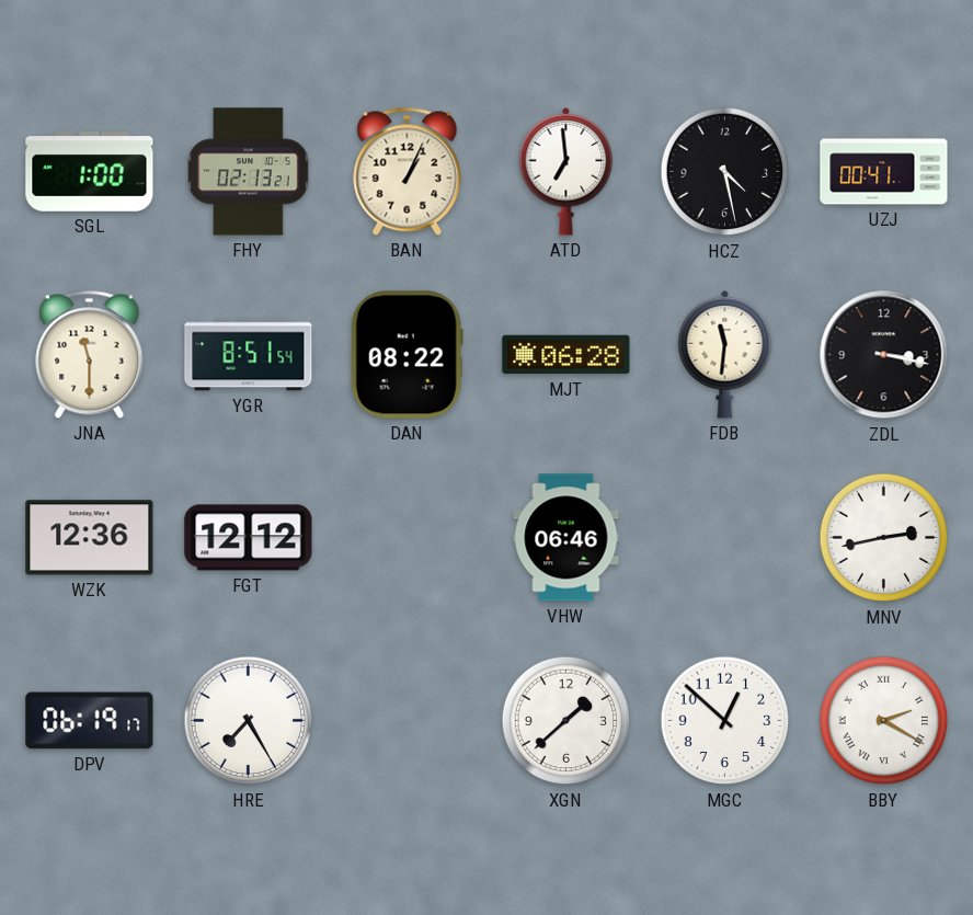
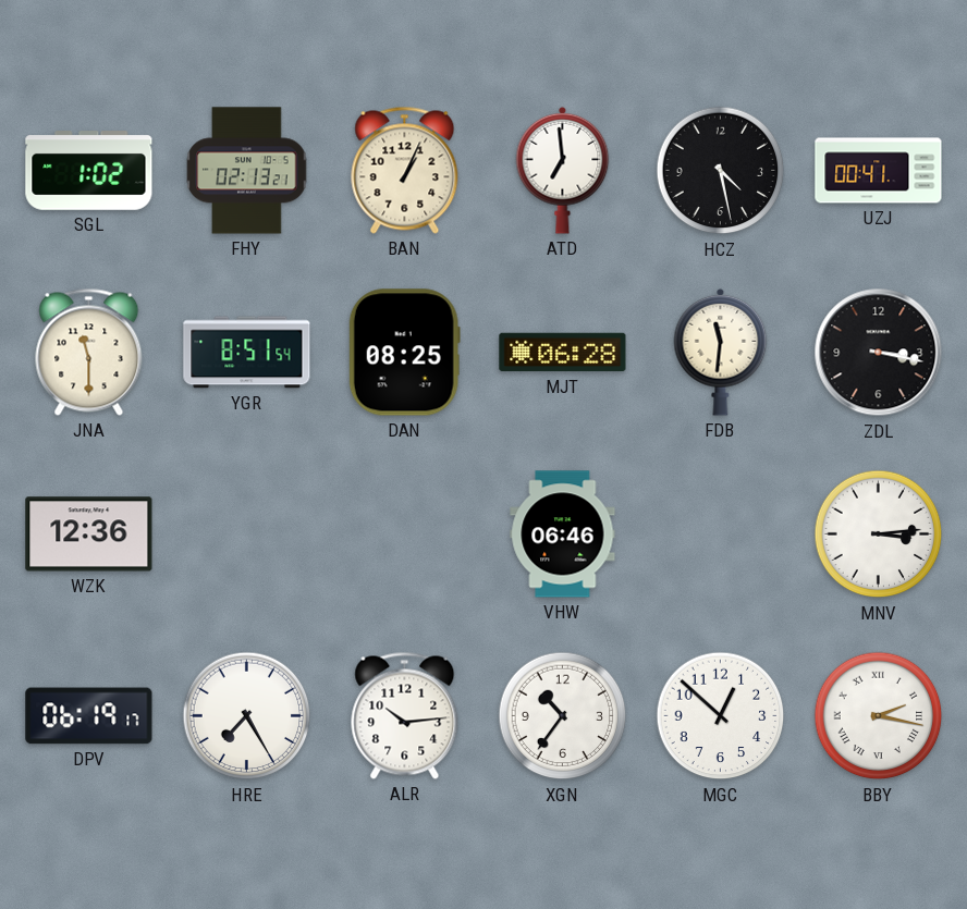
SGL: 1:00 -> 1:02
DAN: 08:22 -> 08:25
FGT: 12:12 -> none
MNV: 2:43 -> 3:14
ALR: none -> 10:14
XGN: 1:38 -> 10:36
BBY: 2:20 -> 2:17
